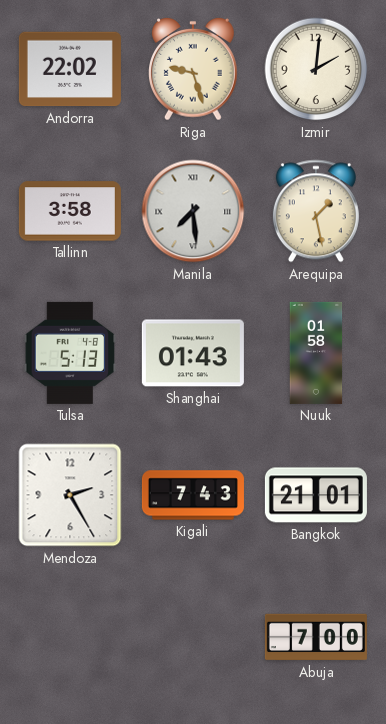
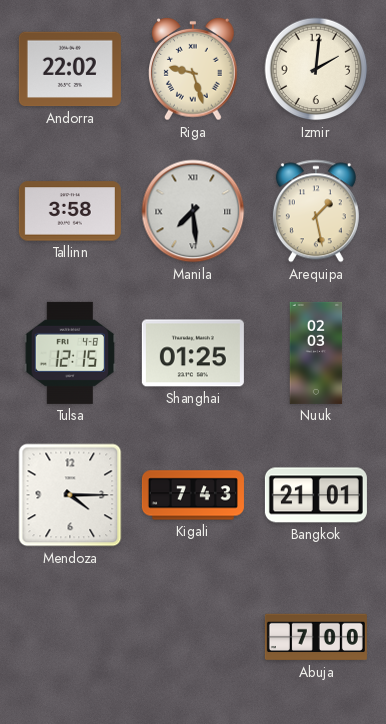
Tulsa: 5:13 -> 12:15
Shanghai: 01:43 -> 01:25
Nuuk: 01:58 -> 02:03
Mendoza: 2:25 -> 4:15
